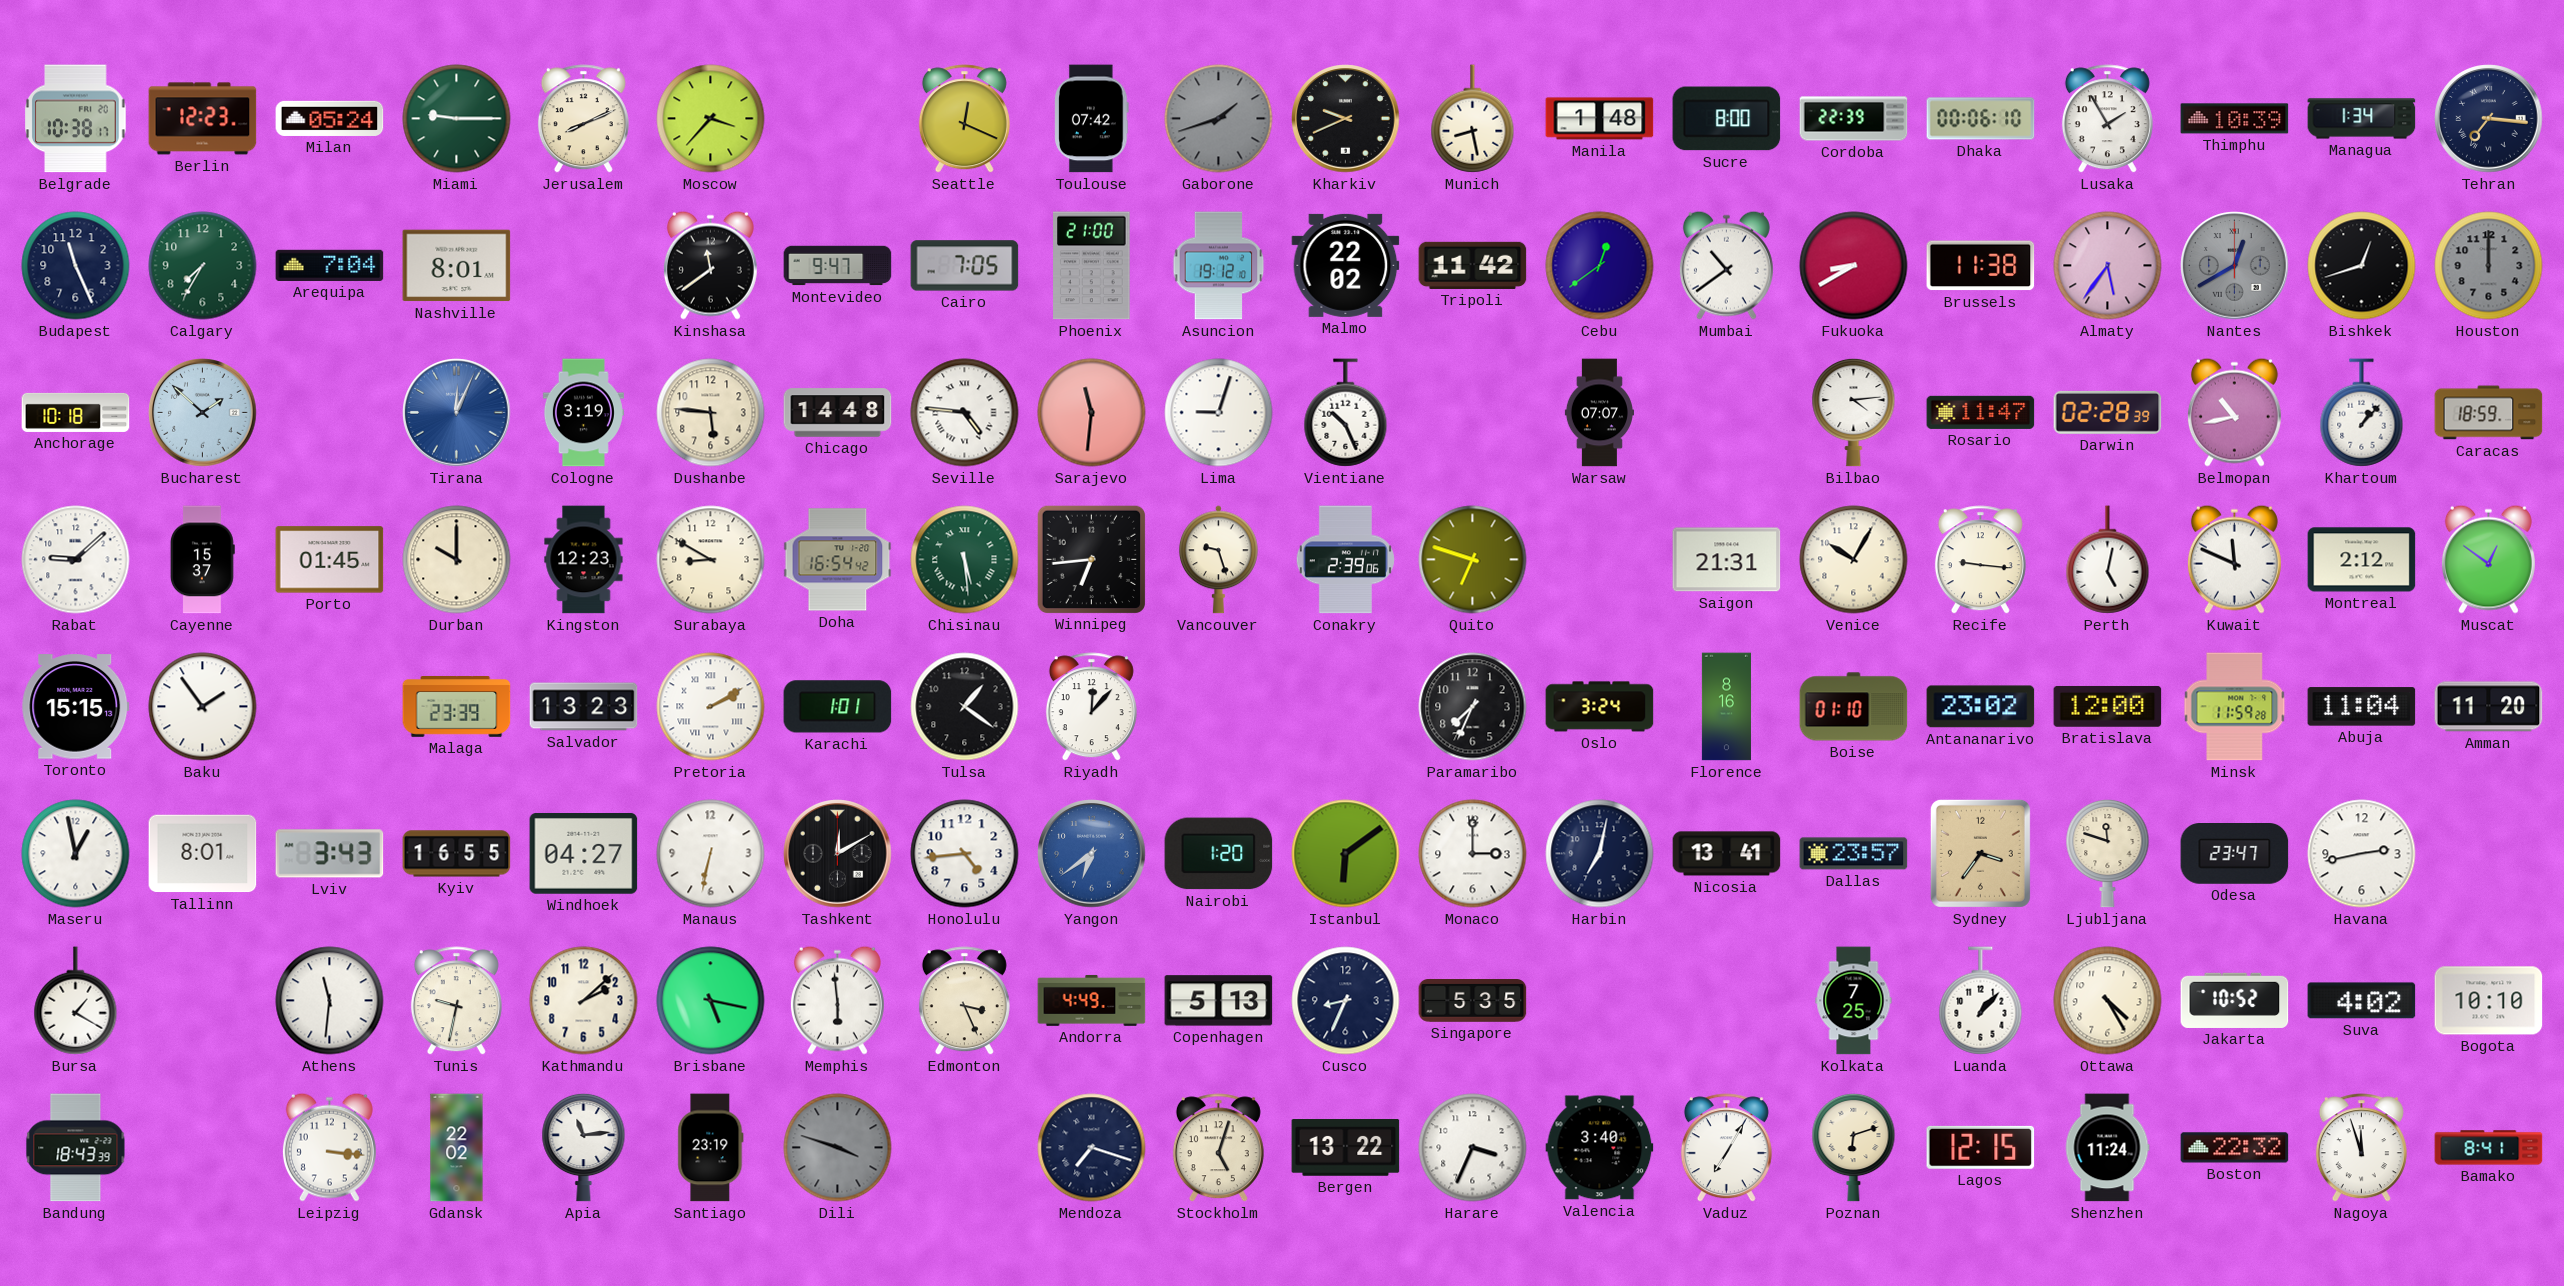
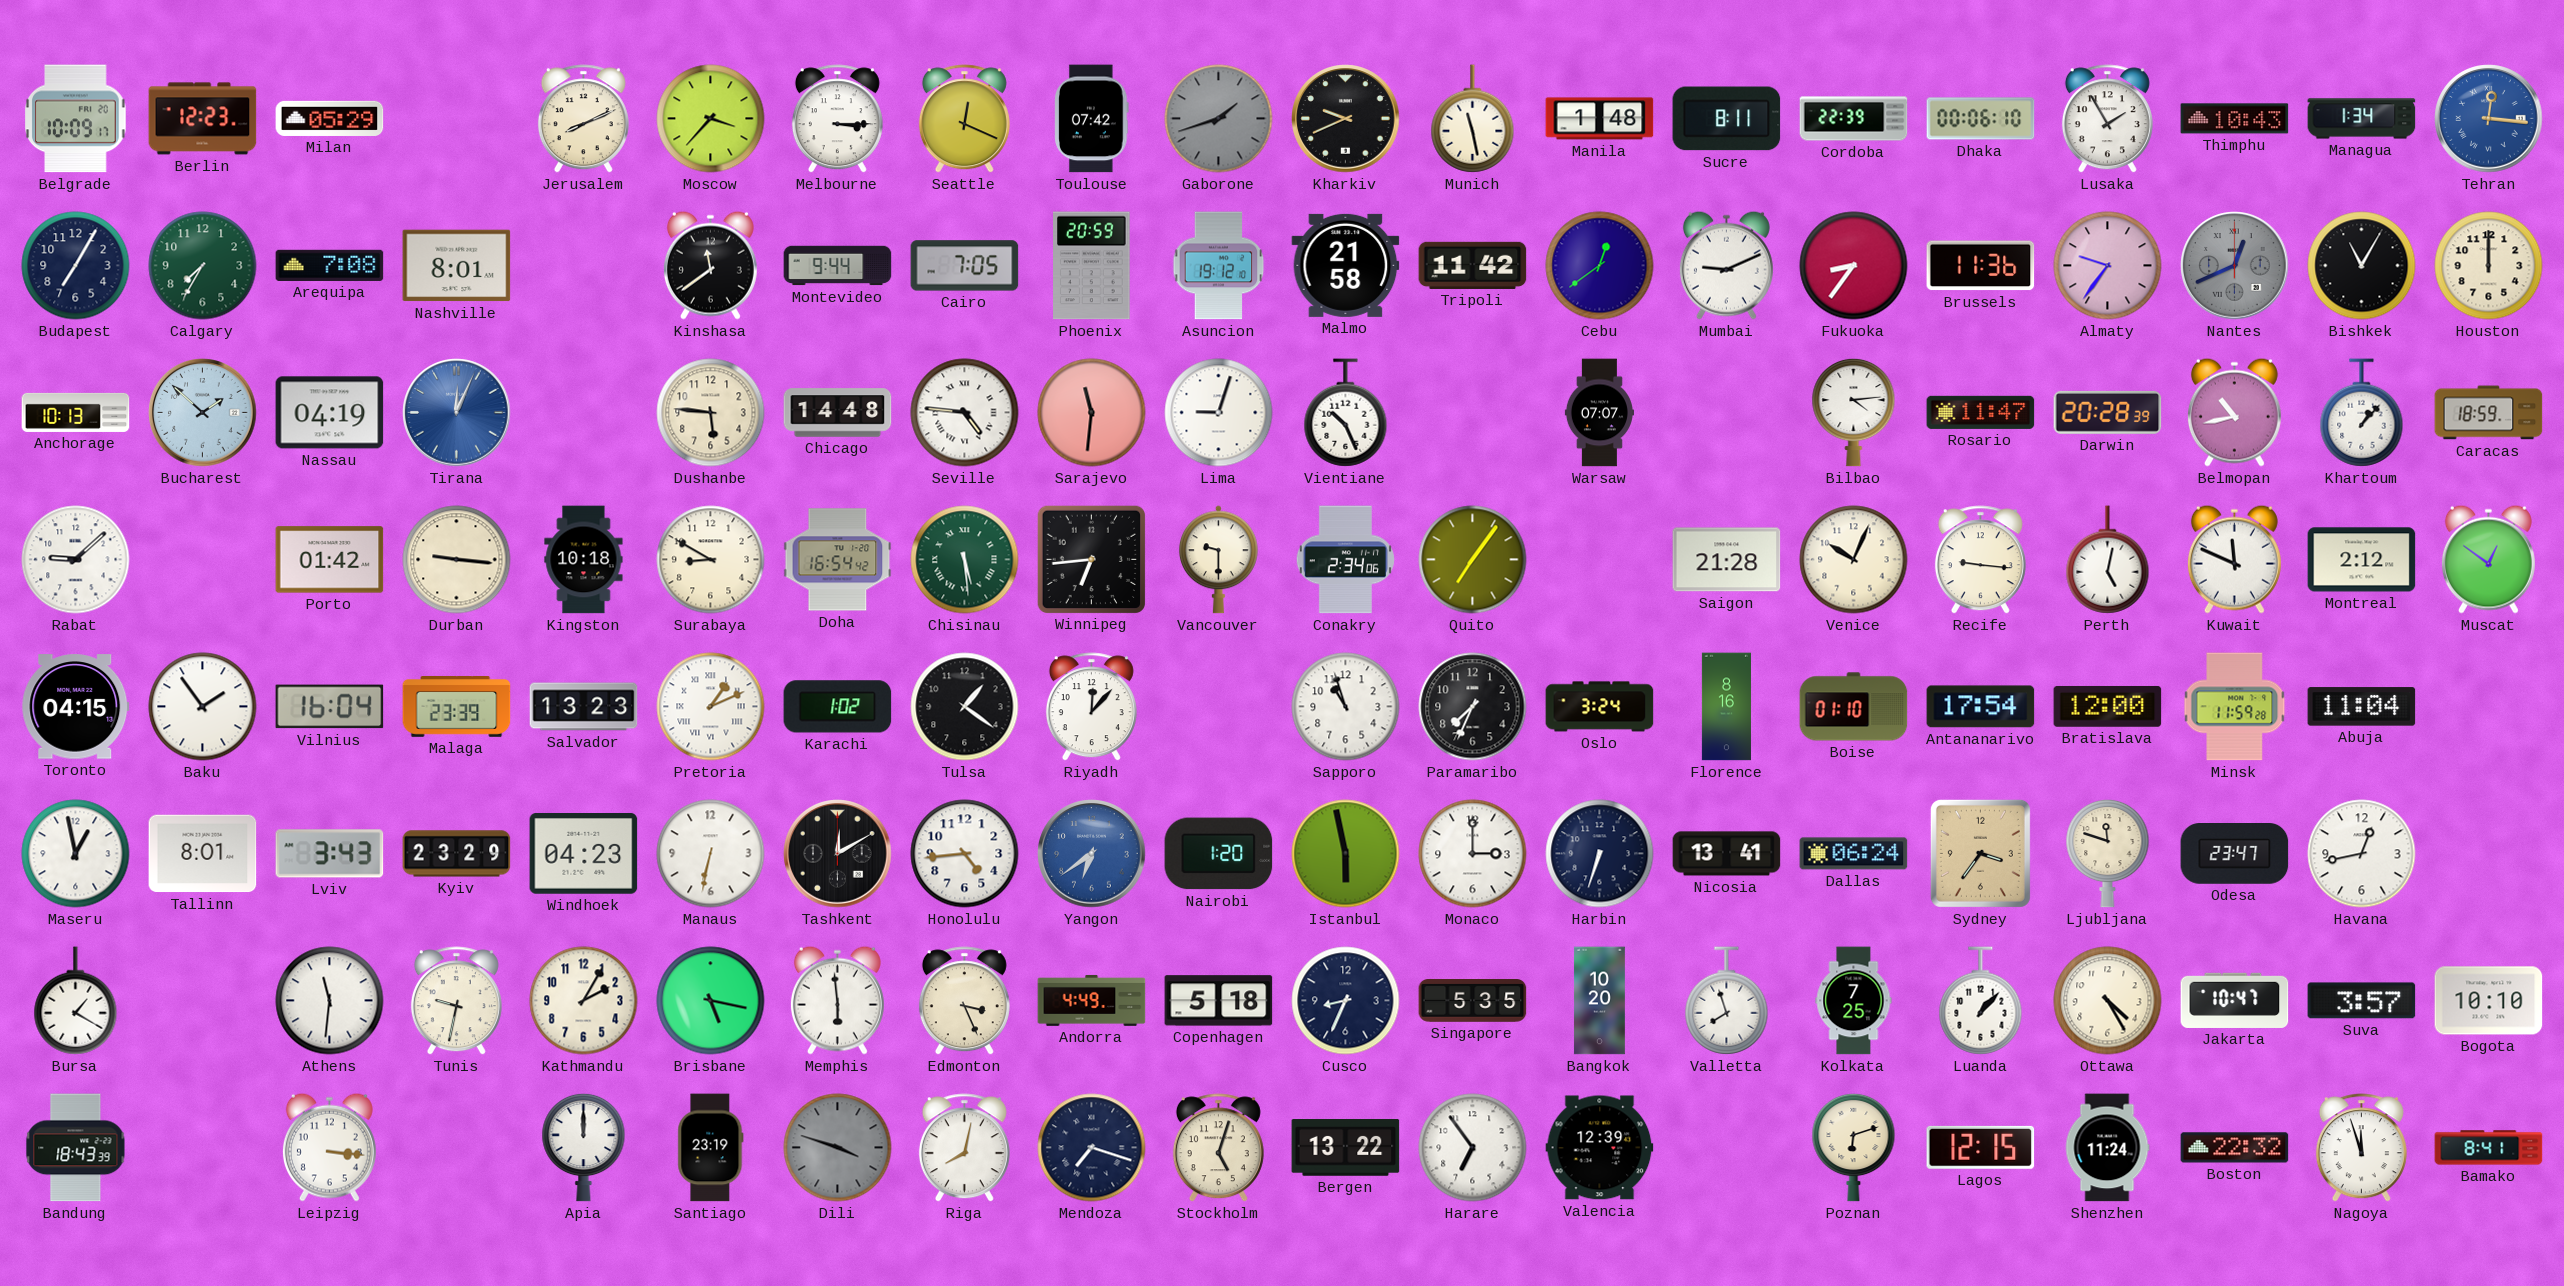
Belgrade: 10:38 -> 10:09
Milan: 05:24 -> 05:29
Miami: 9:15 -> none
Melbourne: none -> 3:15
Munich: 8:28 -> 11:28
Sucre: 8:00 -> 8:11
Thimphu: 10:39 -> 10:43
Tehran: 7:16 -> 12:16
Tehran dial: navy -> blue
Budapest: 11:26 -> 7:05
Arequipa: 7:04 -> 7:08
Montevideo: 9:47 -> 9:44
Phoenix: 21:00 -> 20:59
Malmo: 22:02 -> 21:58
Mumbai: 10:39 -> 9:11
Fukuoka: 8:40 -> 8:36
Brussels: 11:38 -> 11:36
Almaty: 5:36 -> 9:36
Nantes: 12:40 -> 12:41
Bishkek: 12:42 -> 11:05
Houston dial: grey -> cream
Anchorage: 10:18 -> 10:13
Nassau: none -> 04:19
Cologne: 3:19 -> none
Darwin: 02:28 -> 20:28
Cayenne: 15:37 -> none
Porto: 01:45 -> 01:42
Durban: 10:00 -> 9:16
Kingston: 12:23 -> 10:18
Vancouver: 9:27 -> 9:30
Conakry: 2:39 -> 2:34
Quito: 6:48 -> 7:06
Saigon: 21:31 -> 21:28
Venice: 10:05 -> 10:04
Toronto: 15:15 -> 04:15
Vilnius: none -> 16:04
Pretoria: 2:10 -> 1:11
Karachi: 1:01 -> 1:02
Sapporo: none -> 10:57
Antananarivo: 23:02 -> 17:54
Amman: 11:20 -> none
Kyiv: 16:55 -> 23:29
Windhoek: 04:27 -> 04:23
Istanbul: 6:09 -> 5:58
Harbin: 7:02 -> 6:33
Dallas: 23:57 -> 06:24
Havana: 2:43 -> 12:43
Kathmandu: 2:08 -> 2:05
Copenhagen: 5:13 -> 5:18
Bangkok: none -> 10:20
Valletta: none -> 7:57
Jakarta: 10:52 -> 10:47
Suva: 4:02 -> 3:57
Gdansk: 22:02 -> none
Apia: 11:14 -> 12:00
Riga: none -> 8:02
Harare: 3:34 -> 6:54
Valencia: 3:40 -> 12:39
Vaduz: 7:05 -> none
